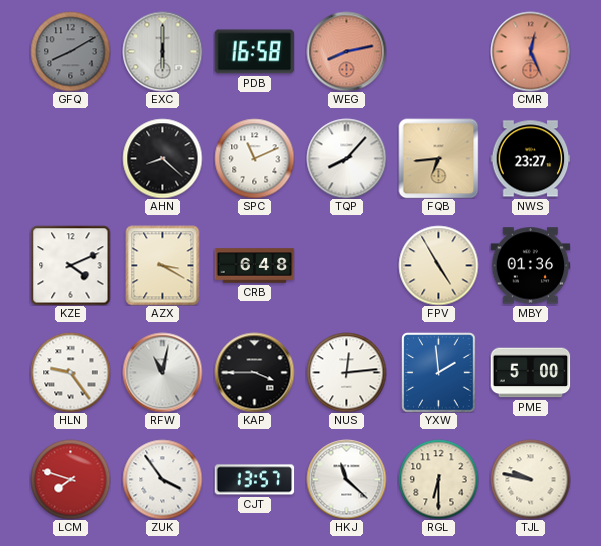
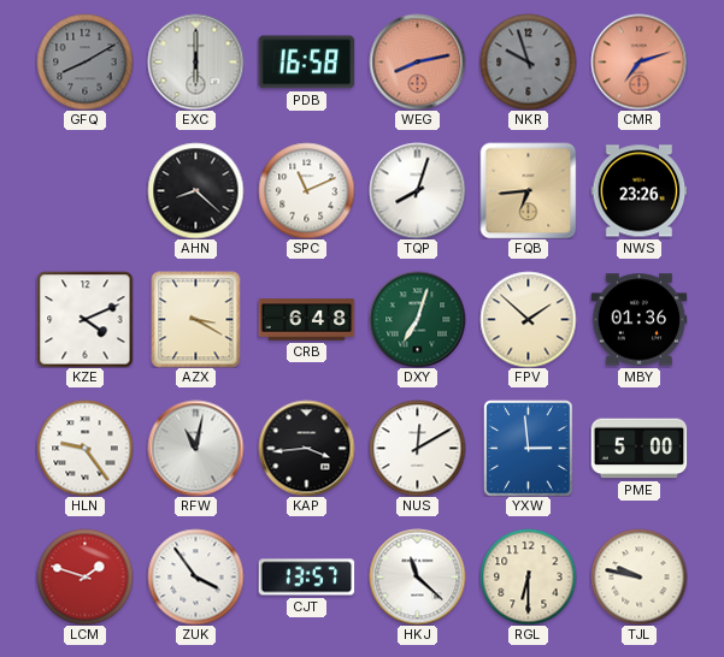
NKR: none -> 9:57
CMR: 12:26 -> 7:12
TQP: 8:07 -> 8:03
NWS: 23:27 -> 23:26
DXY: none -> 7:03
FPV: 4:55 -> 1:52
KAP: 3:45 -> 3:44
NUS: 12:14 -> 12:10
YXW: 1:59 -> 2:59
LCM: 7:48 -> 1:48
